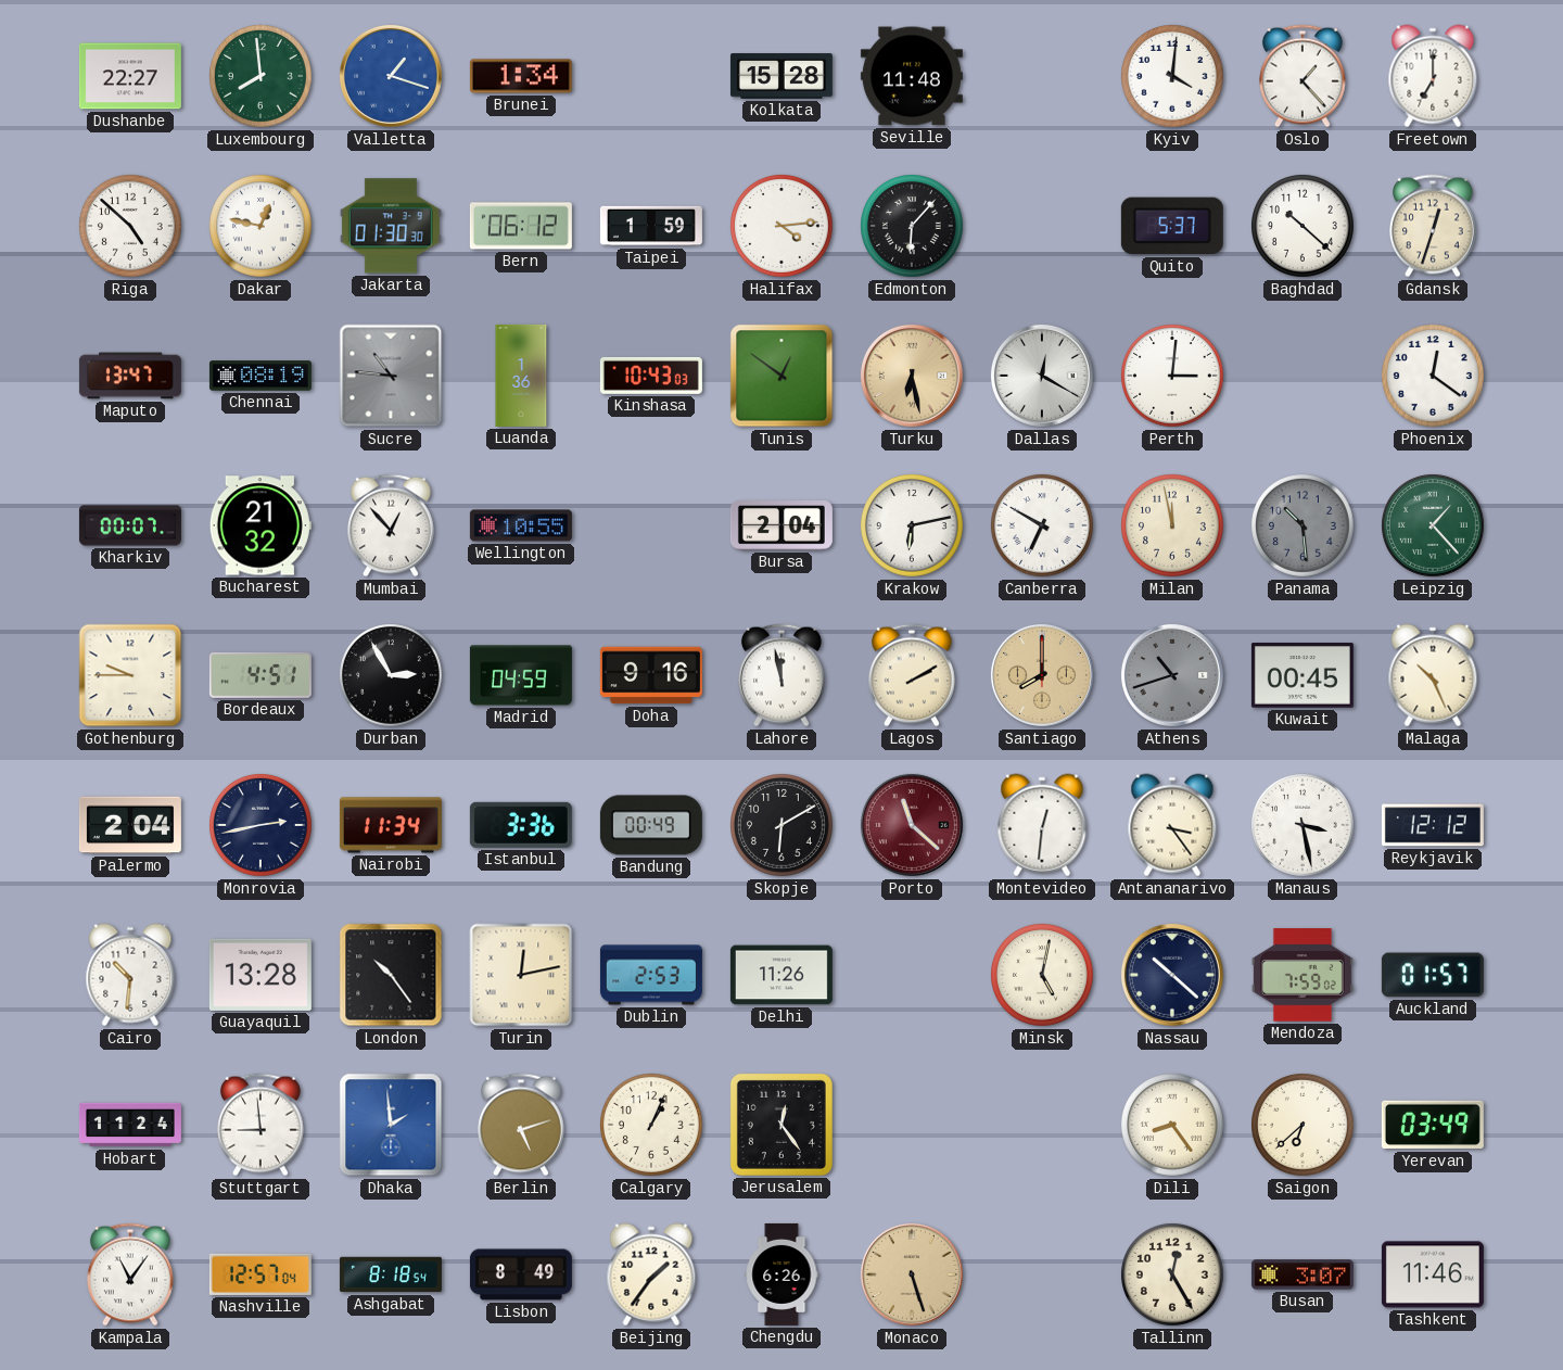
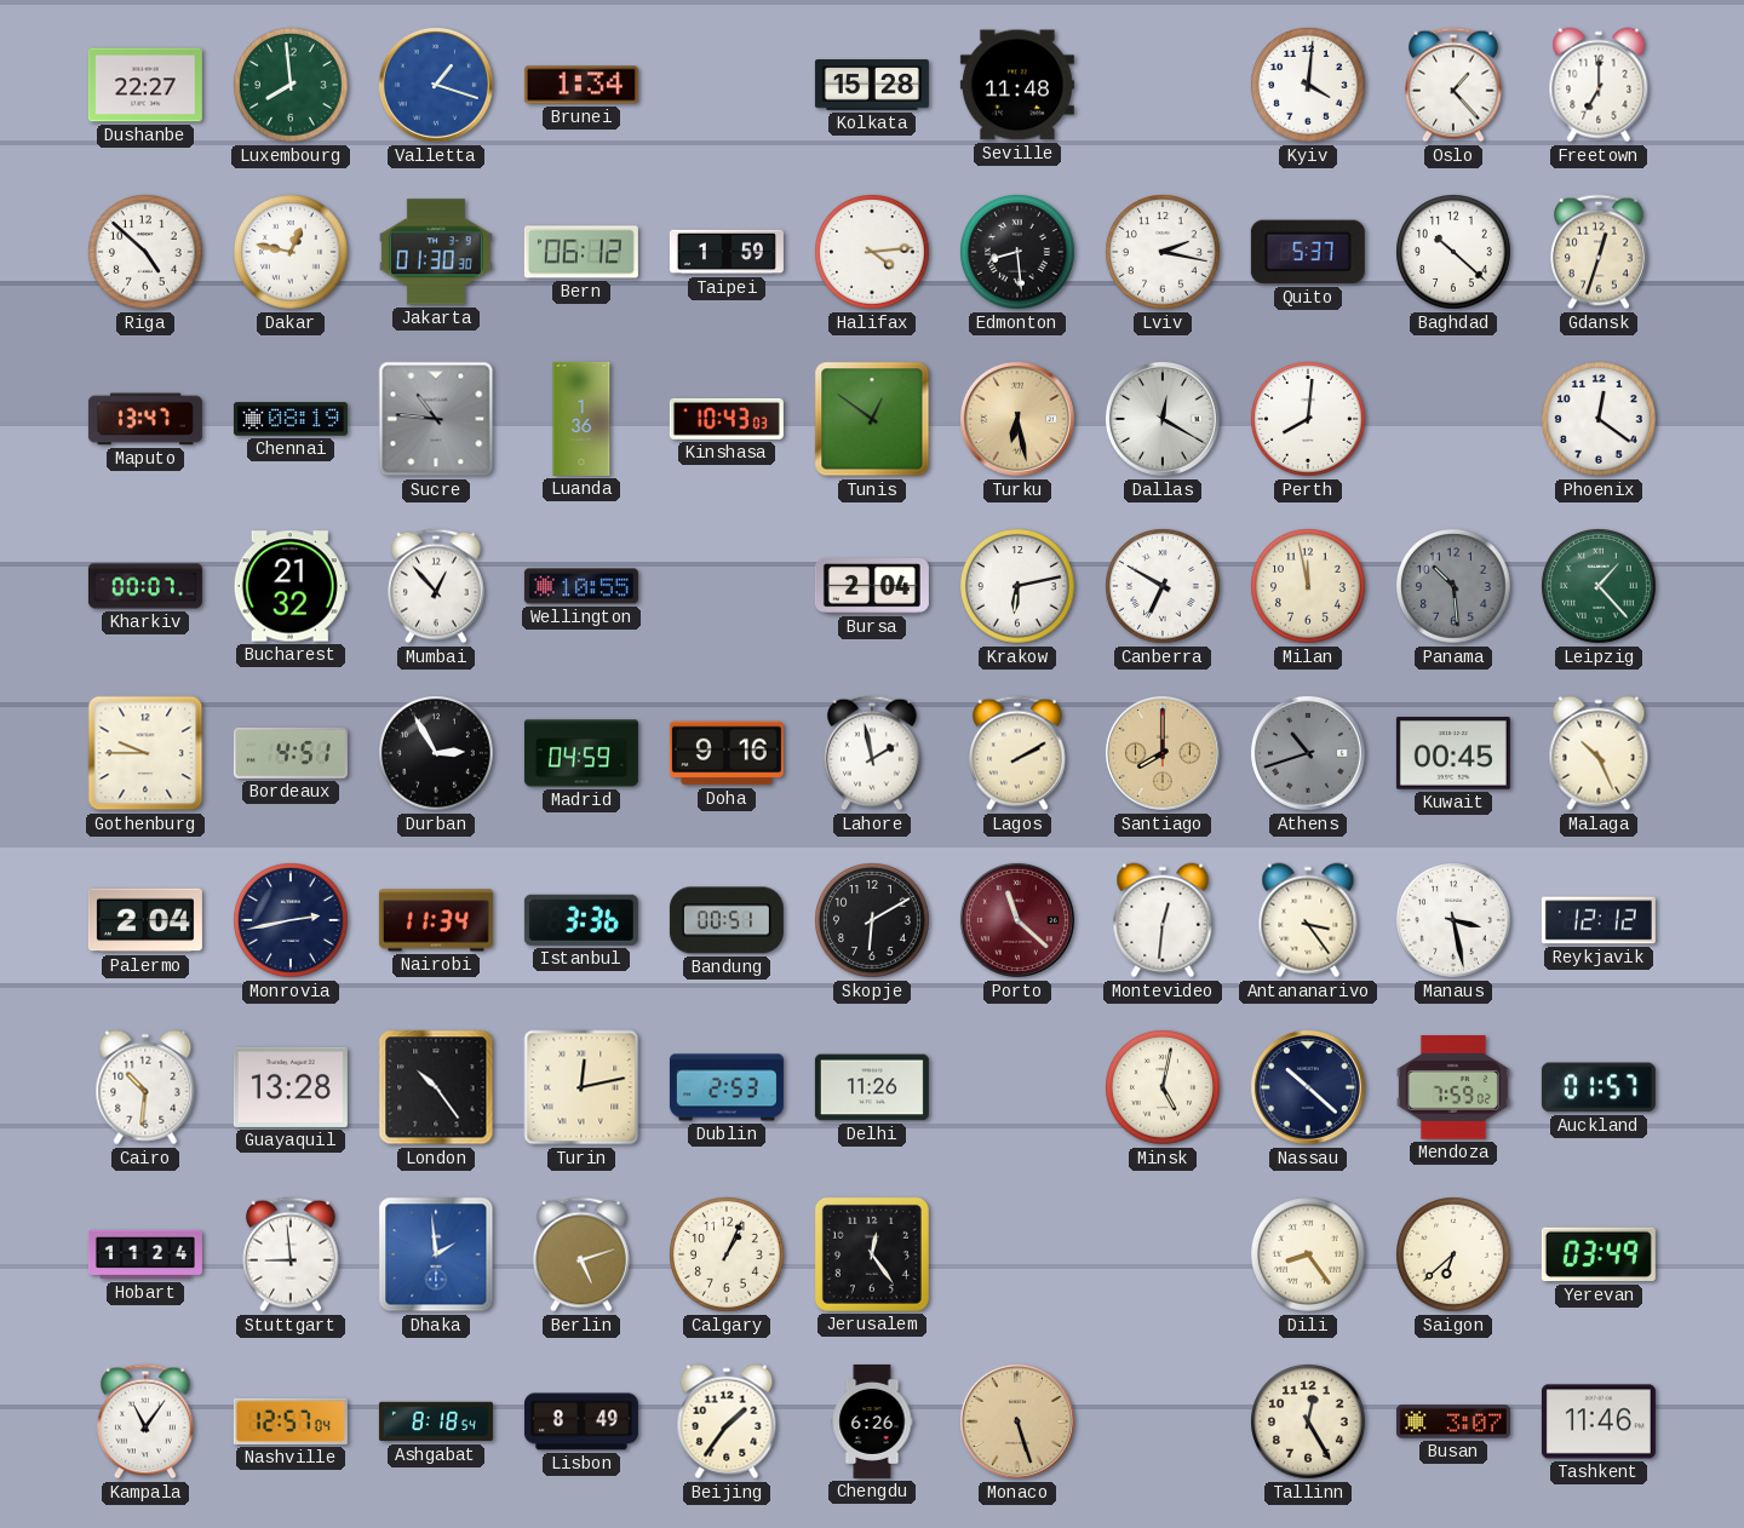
Edmonton: 6:07 -> 8:29
Lviv: none -> 2:17
Perth: 3:01 -> 8:01
Lahore: 11:58 -> 1:58
Bandung: 00:49 -> 00:51
